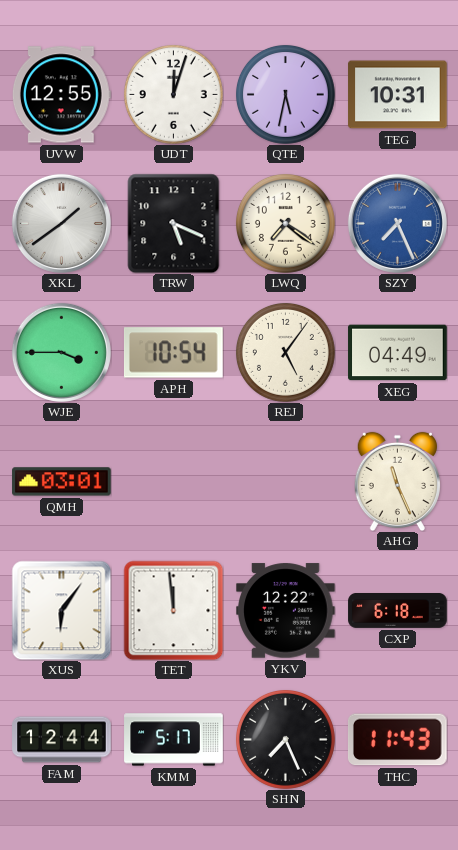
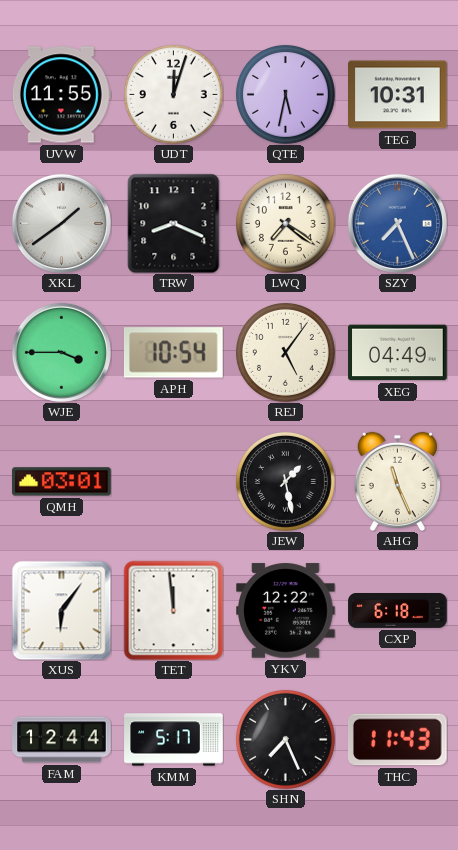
UVW: 12:55 -> 11:55
TRW: 5:19 -> 8:19
JEW: none -> 1:28
